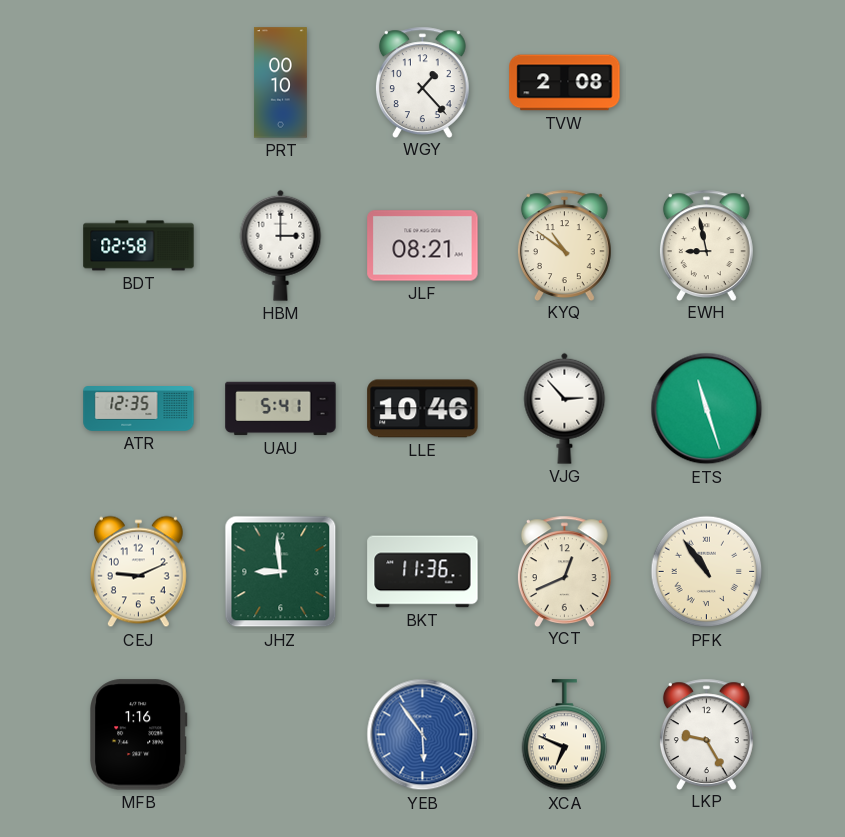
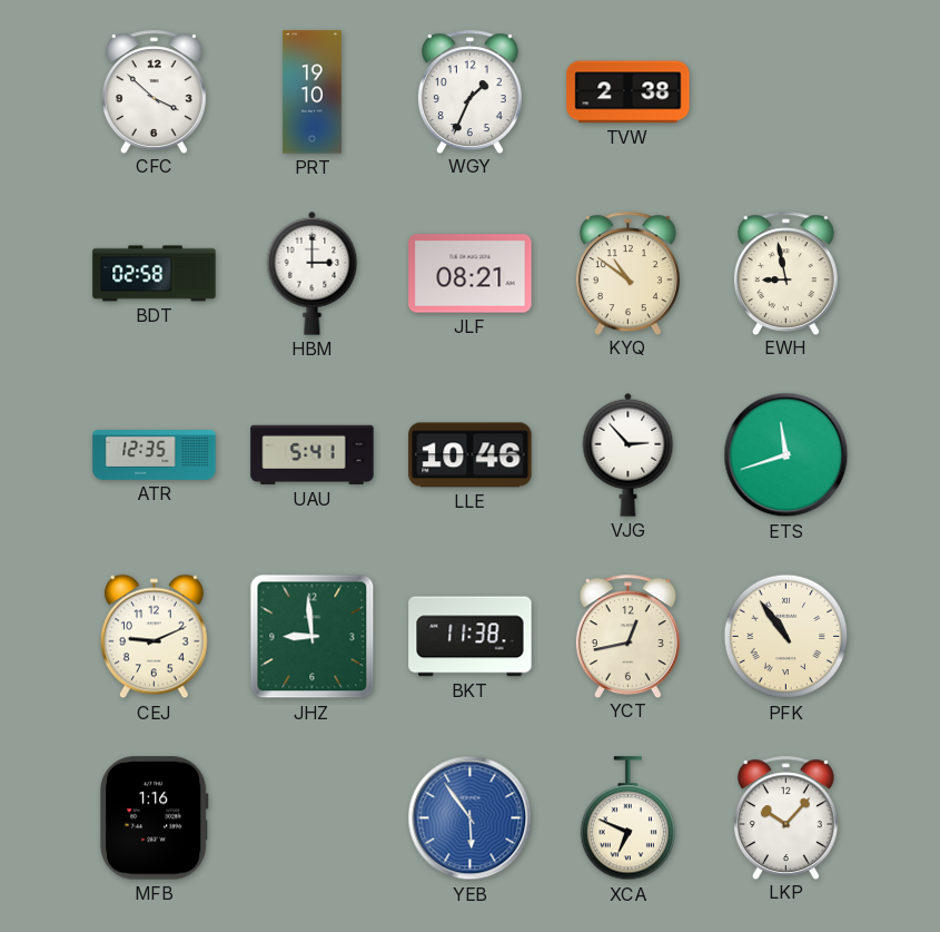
CFC: none -> 3:52
PRT: 00:10 -> 19:10
WGY: 1:23 -> 1:34
TVW: 2:08 -> 2:38
ETS: 11:27 -> 11:42
BKT: 11:36 -> 11:38
YCT: 12:41 -> 12:43
LKP: 9:25 -> 10:07
